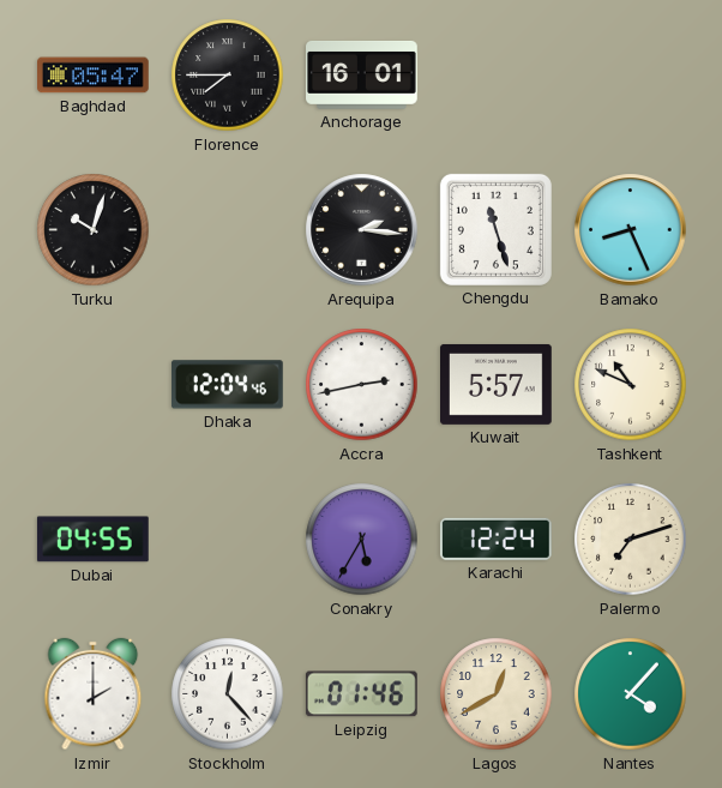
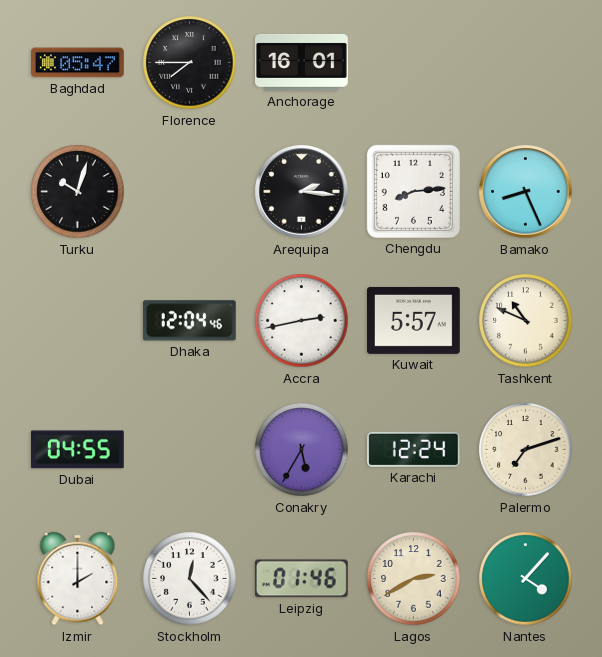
Chengdu: 11:27 -> 8:14
Lagos: 12:40 -> 2:40
